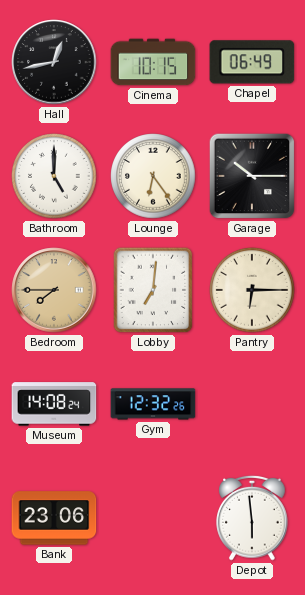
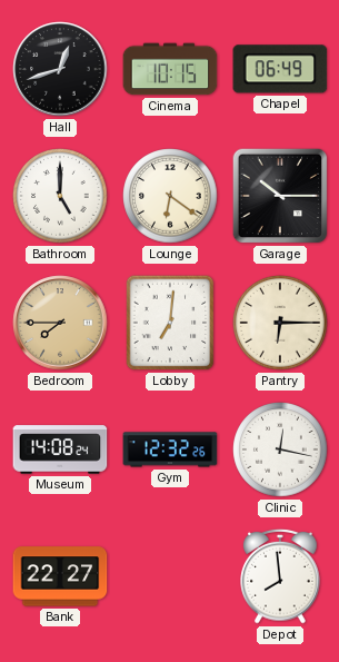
Hall: 12:43 -> 12:42
Lounge: 6:24 -> 6:21
Clinic: none -> 12:17
Bank: 23:06 -> 22:27
Depot: 5:59 -> 7:59
